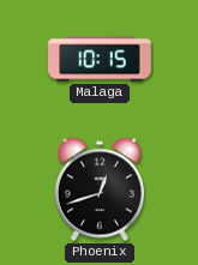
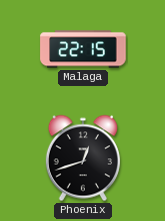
Malaga: 10:15 -> 22:15
